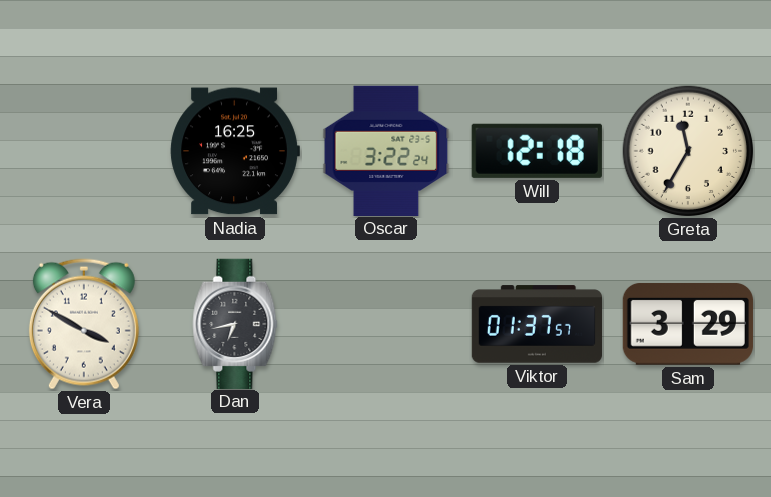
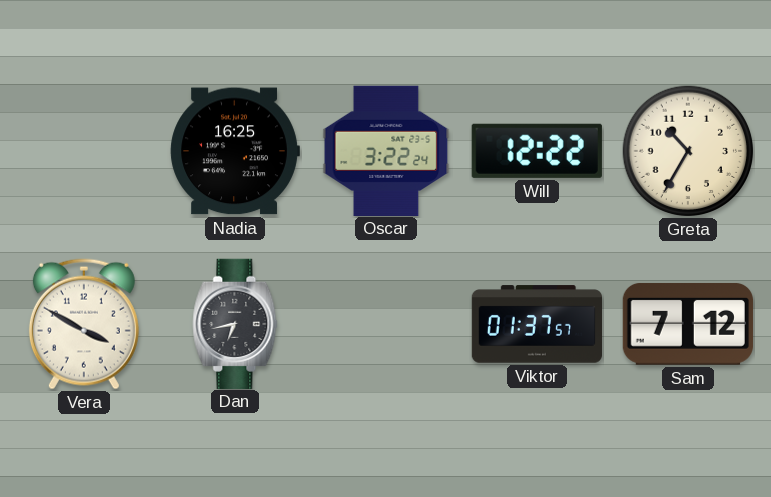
Will: 12:18 -> 12:22
Greta: 11:35 -> 10:35
Sam: 3:29 -> 7:12
